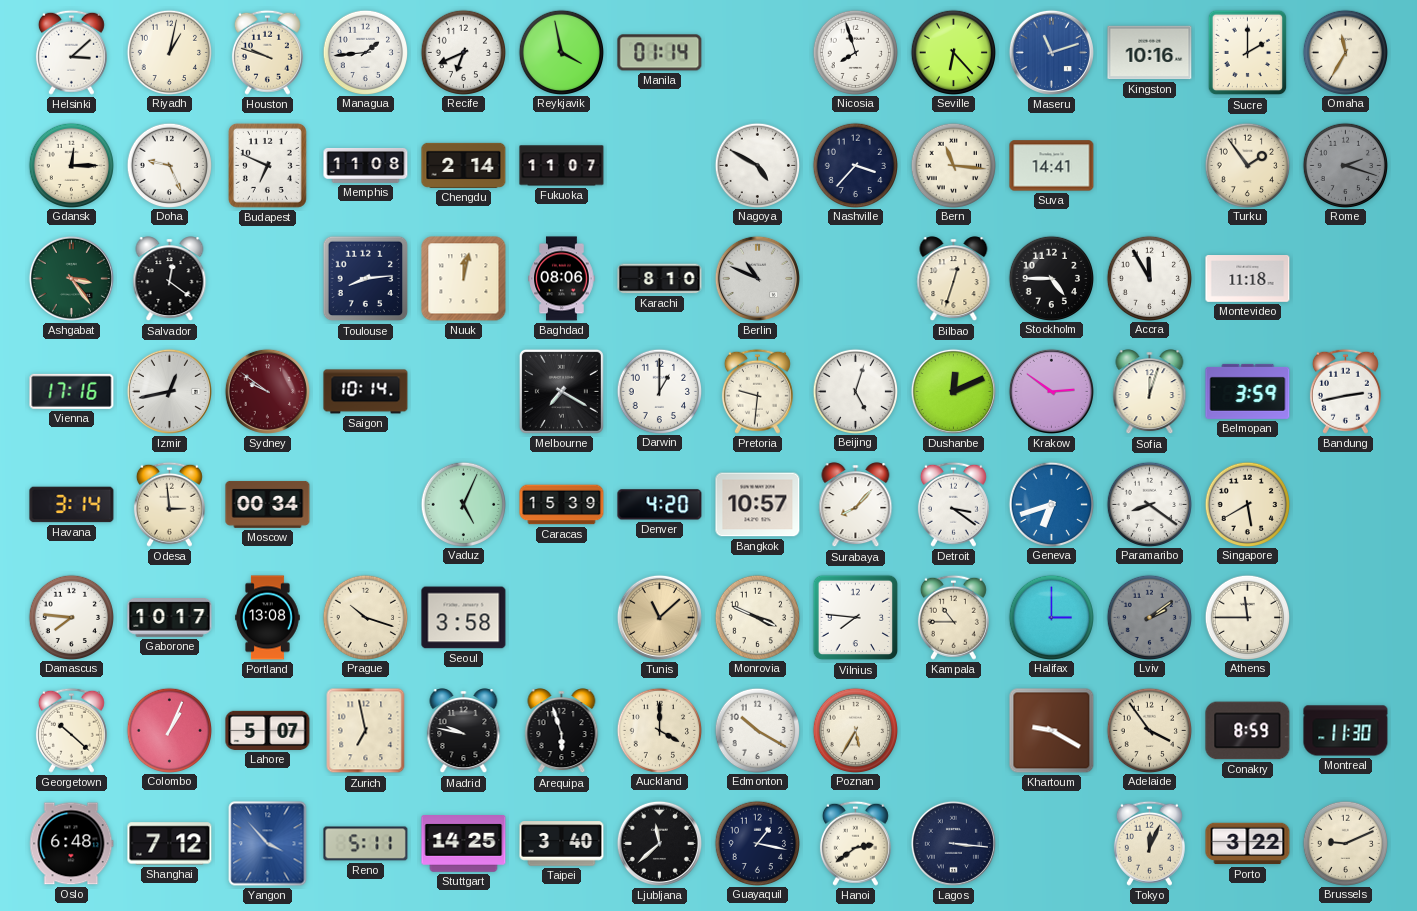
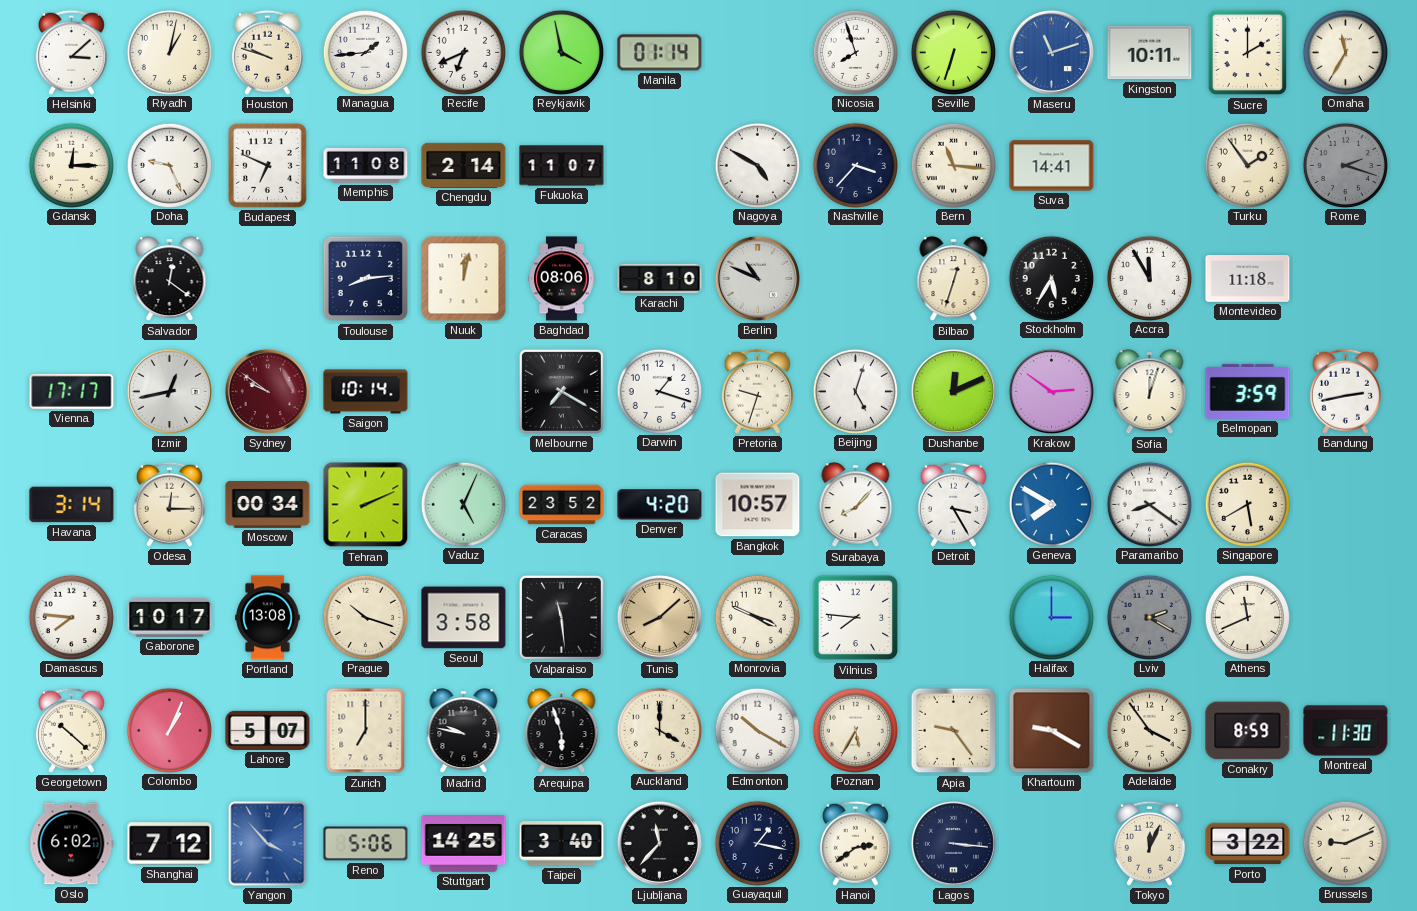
Seville: 6:23 -> 6:33
Kingston: 10:16 -> 10:11
Ashgabat: 3:24 -> none
Stockholm: 4:45 -> 5:35
Vienna: 17:16 -> 17:17
Darwin: 1:00 -> 1:18
Pretoria: 9:31 -> 9:33
Odesa: 2:59 -> 12:15
Tehran: none -> 2:11
Caracas: 15:39 -> 23:52
Detroit: 3:21 -> 3:25
Geneva: 6:42 -> 7:50
Valparaiso: none -> 11:29
Tunis: 11:08 -> 8:08
Kampala: 10:45 -> none
Lviv: 2:09 -> 2:20
Athens: 11:45 -> 11:41
Zurich: 6:58 -> 7:00
Apia: none -> 9:24
Oslo: 6:48 -> 6:02
Reno: 5:11 -> 5:06
Ljubljana: 11:38 -> 11:37
